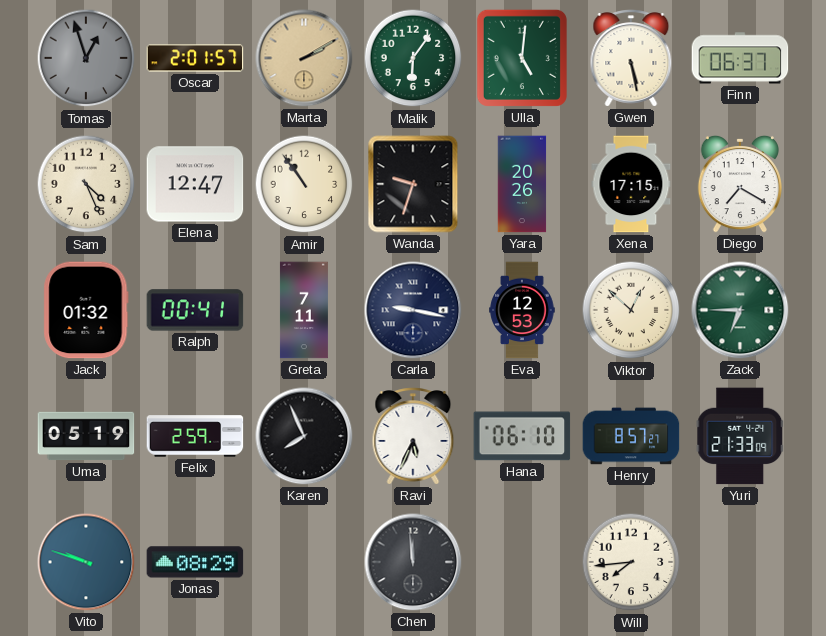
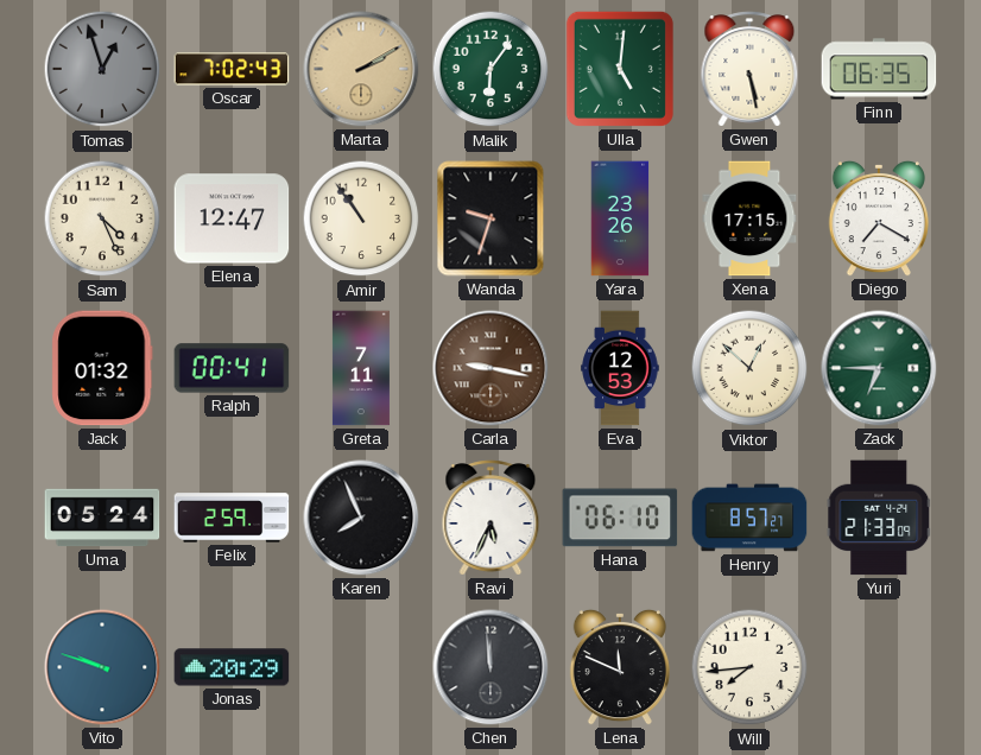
Oscar: 2:01 -> 7:02
Finn: 06:37 -> 06:35
Yara: 20:26 -> 23:26
Carla dial: navy -> brown
Uma: 05:19 -> 05:24
Jonas: 08:29 -> 20:29
Lena: none -> 11:49
